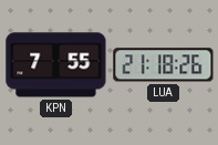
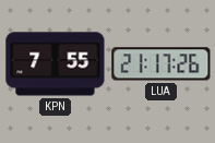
LUA: 21:18 -> 21:17
